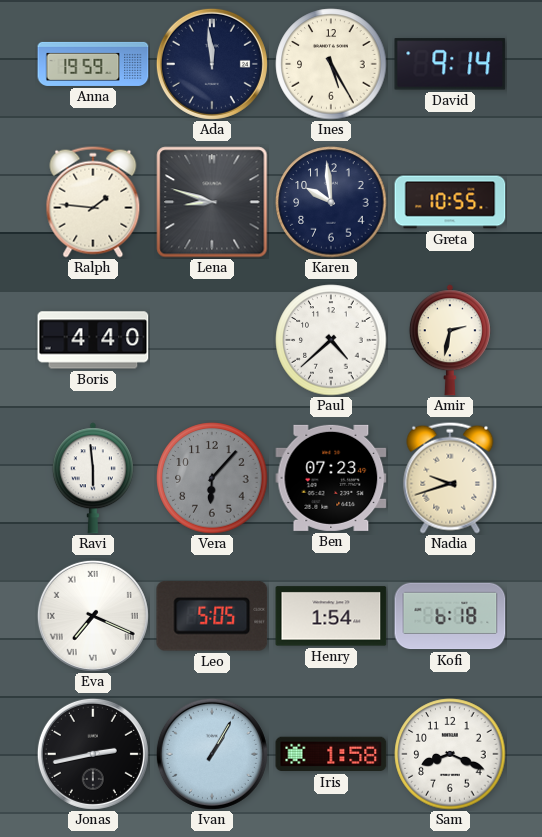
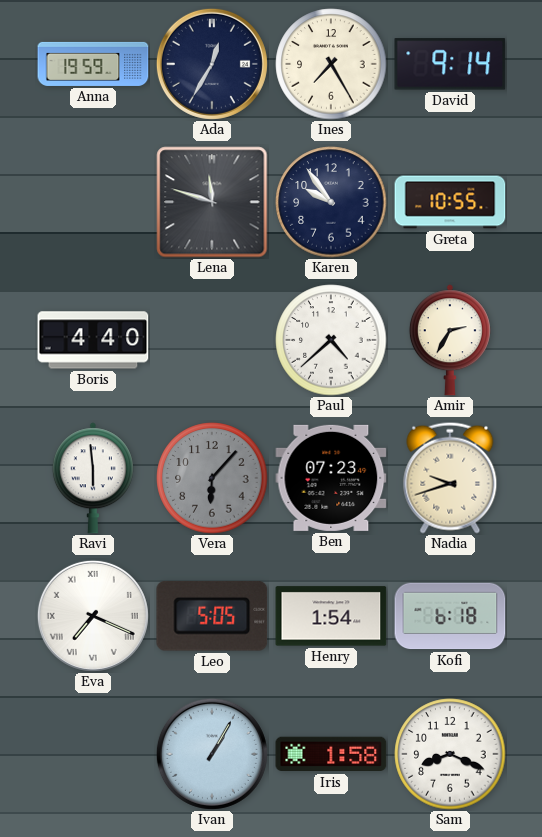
Ada: 11:59 -> 12:35
Ines: 5:25 -> 7:25
Ralph: 1:46 -> none
Lena: 8:48 -> 11:48
Karen: 9:59 -> 9:54
Amir: 2:32 -> 2:35
Jonas: 2:43 -> none
